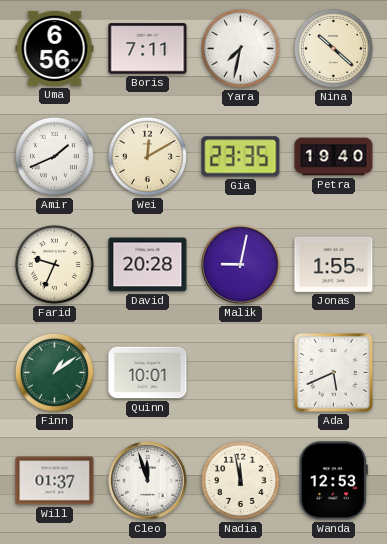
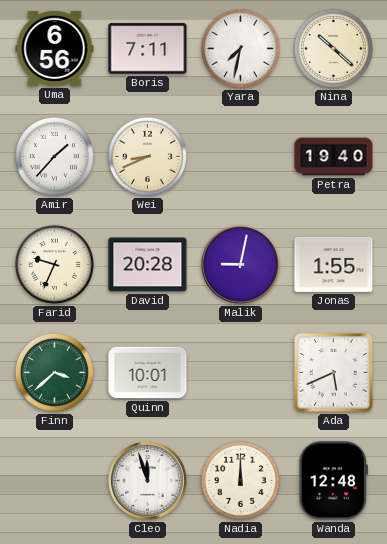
Amir: 1:41 -> 1:37
Wei: 12:10 -> 8:41
Gia: 23:35 -> none
Finn: 1:09 -> 3:38
Will: 01:37 -> none
Nadia: 11:58 -> 12:00
Wanda: 12:53 -> 12:48
